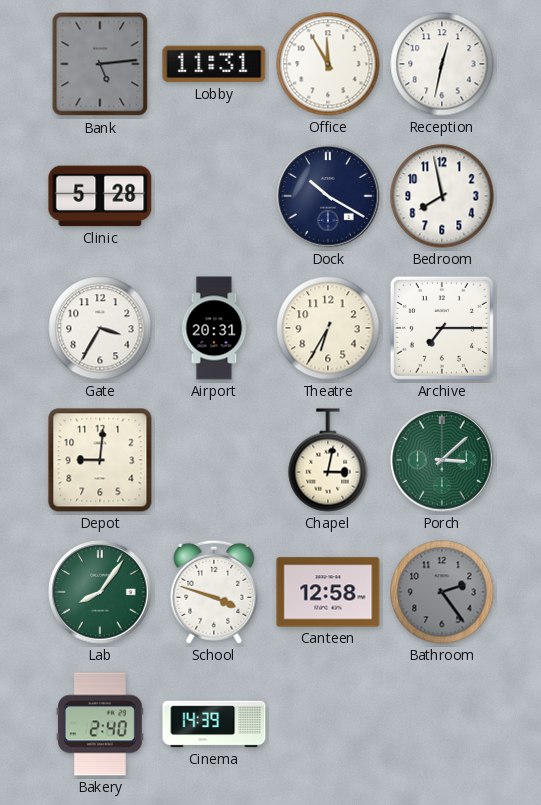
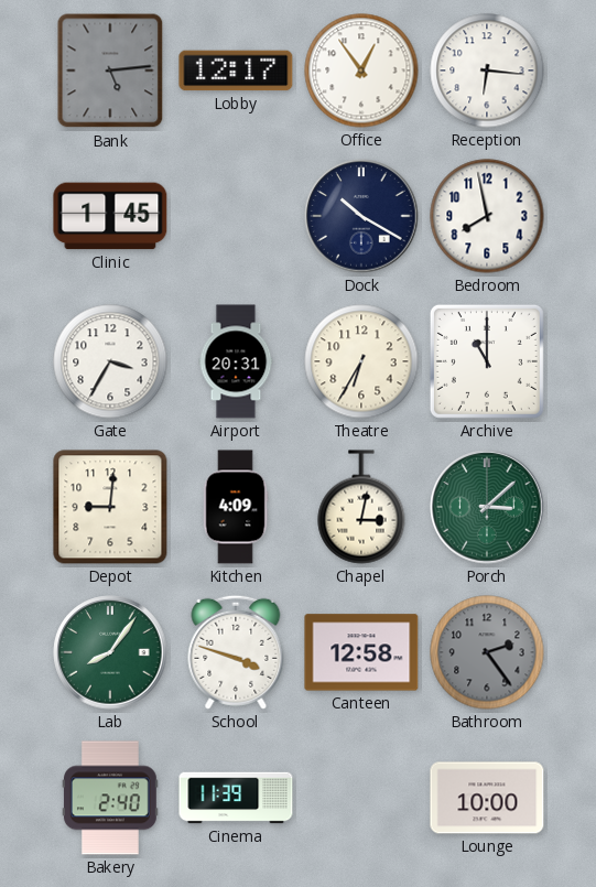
Lobby: 11:31 -> 12:17
Office: 11:55 -> 12:54
Reception: 12:32 -> 6:16
Clinic: 5:28 -> 1:45
Archive: 7:15 -> 11:00
Kitchen: none -> 4:09
Cinema: 14:39 -> 11:39
Lounge: none -> 10:00
